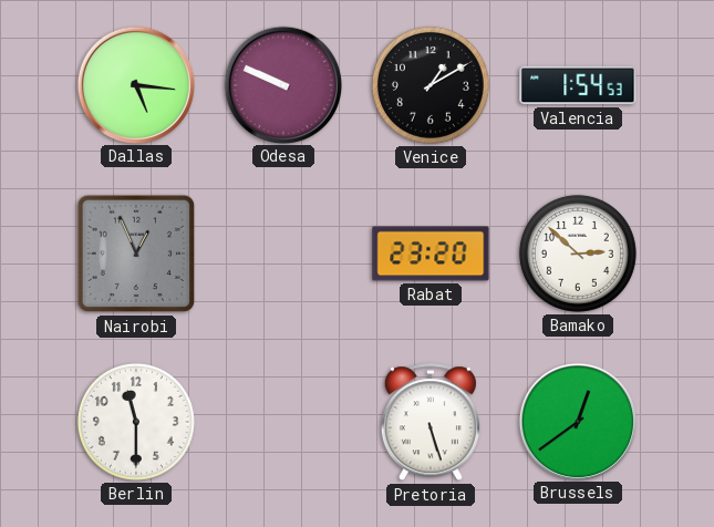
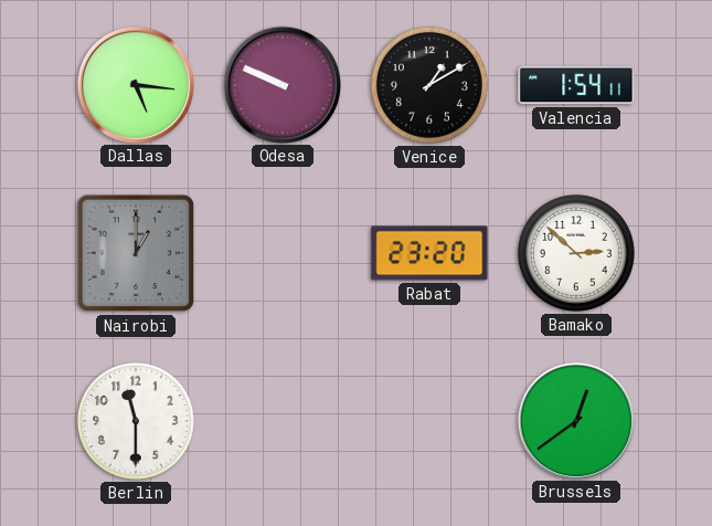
Valencia: 1:54:53 -> 1:54:11
Nairobi: 12:56 -> 1:00
Pretoria: 5:27 -> none
